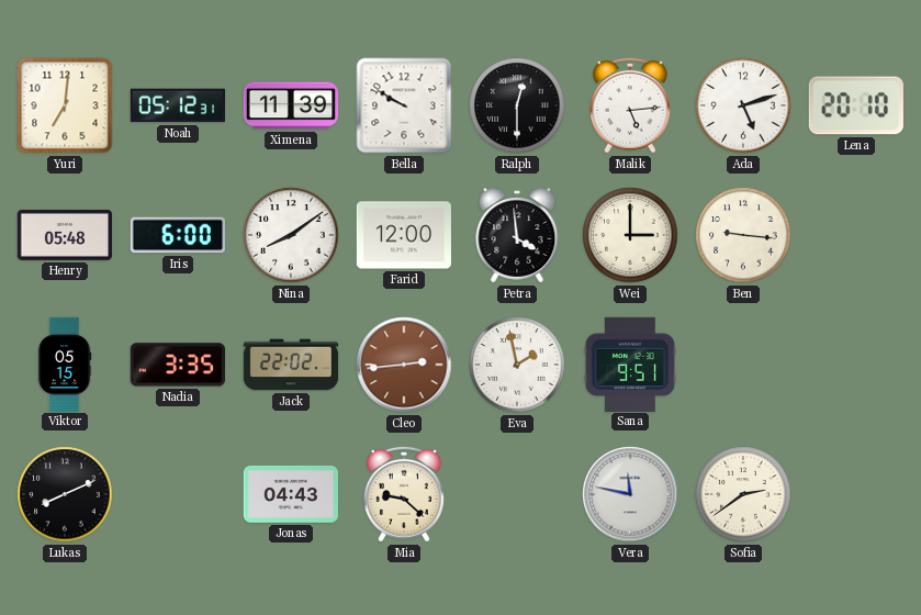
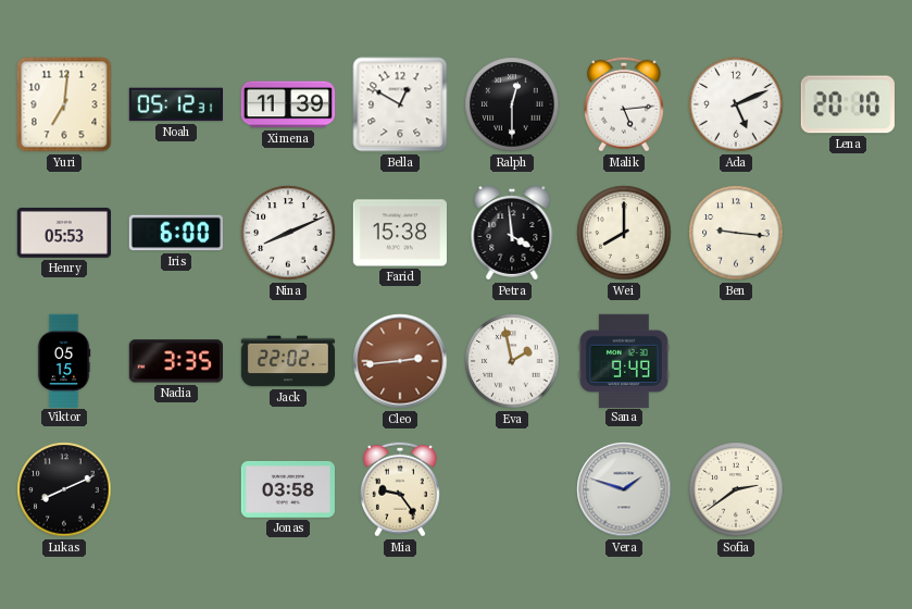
Bella: 9:50 -> 12:50
Ada: 5:12 -> 5:11
Henry: 05:48 -> 05:53
Nina: 8:09 -> 8:11
Farid: 12:00 -> 15:38
Wei: 3:00 -> 8:00
Sana: 9:51 -> 9:49
Jonas: 04:43 -> 03:58
Mia: 9:22 -> 9:24
Vera: 11:47 -> 1:48
